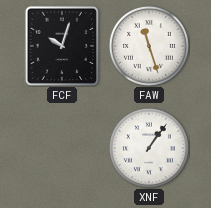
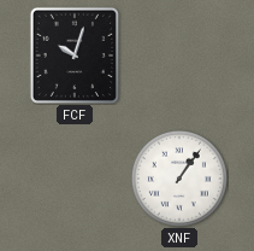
FAW: 11:27 -> none
